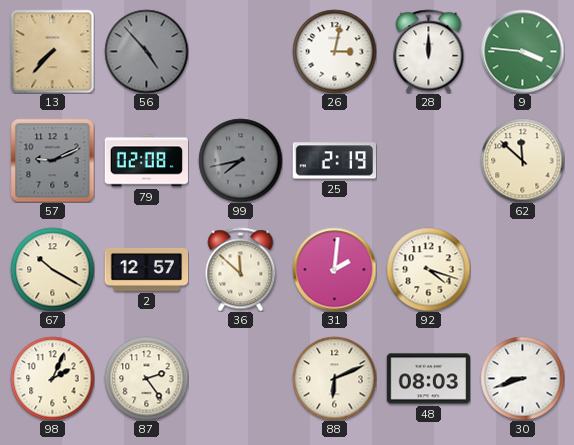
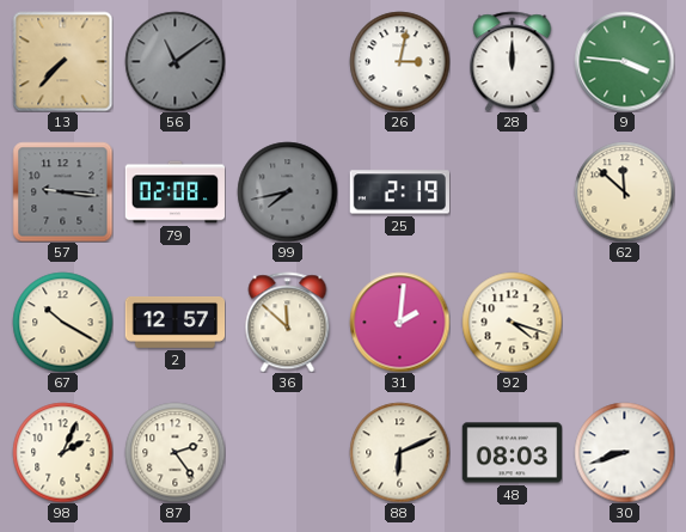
56: 4:53 -> 11:09
57: 9:11 -> 9:16
